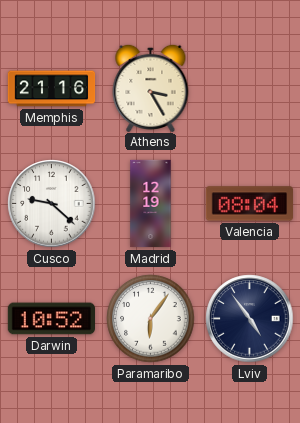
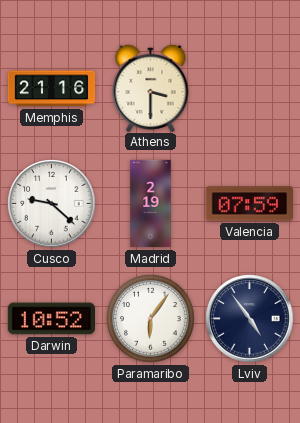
Athens: 3:25 -> 3:30
Madrid: 12:19 -> 2:19
Valencia: 08:04 -> 07:59
